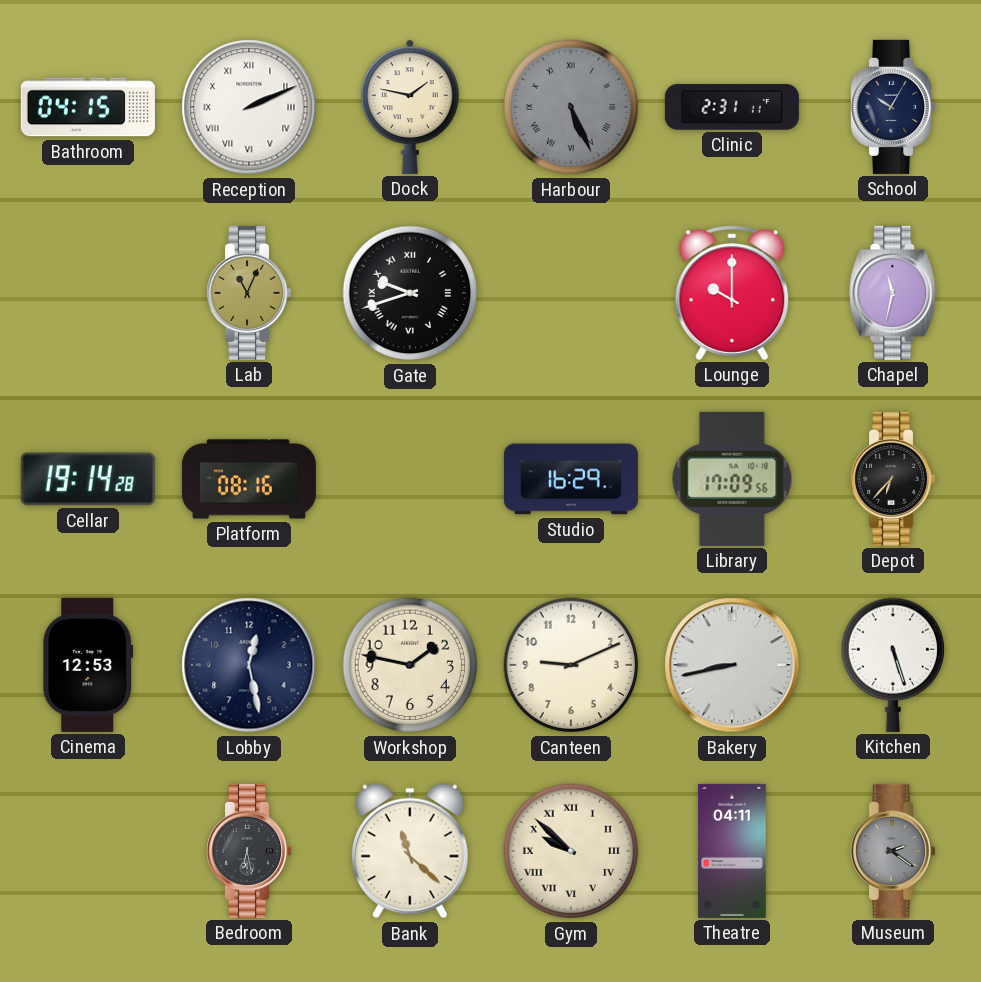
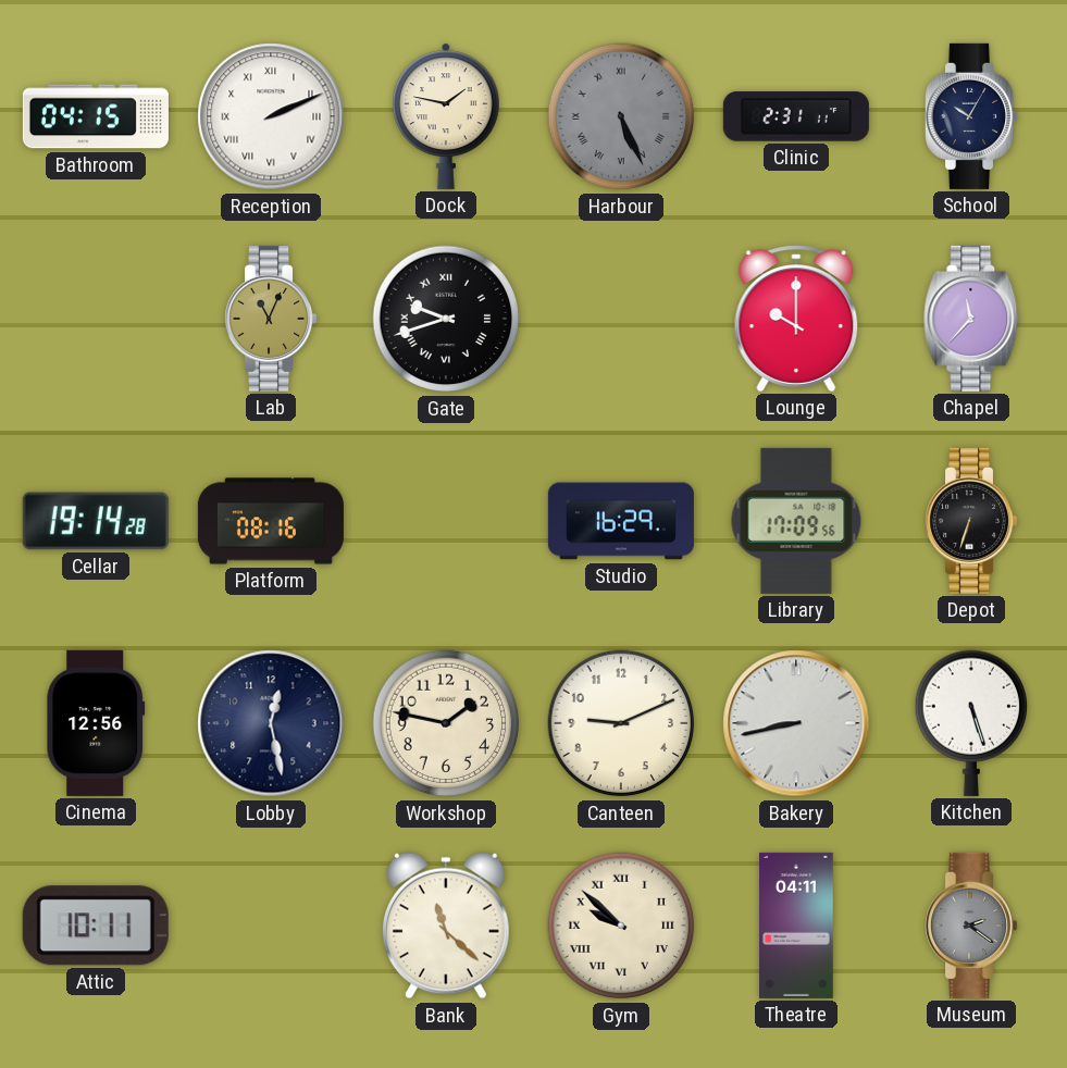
Chapel: 11:32 -> 11:37
Depot: 6:37 -> 6:33
Cinema: 12:53 -> 12:56
Attic: none -> 10:11
Bedroom: 6:28 -> none
